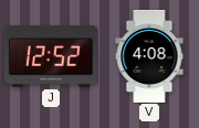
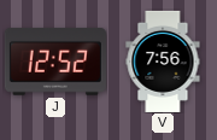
V: 4:08 -> 7:56
